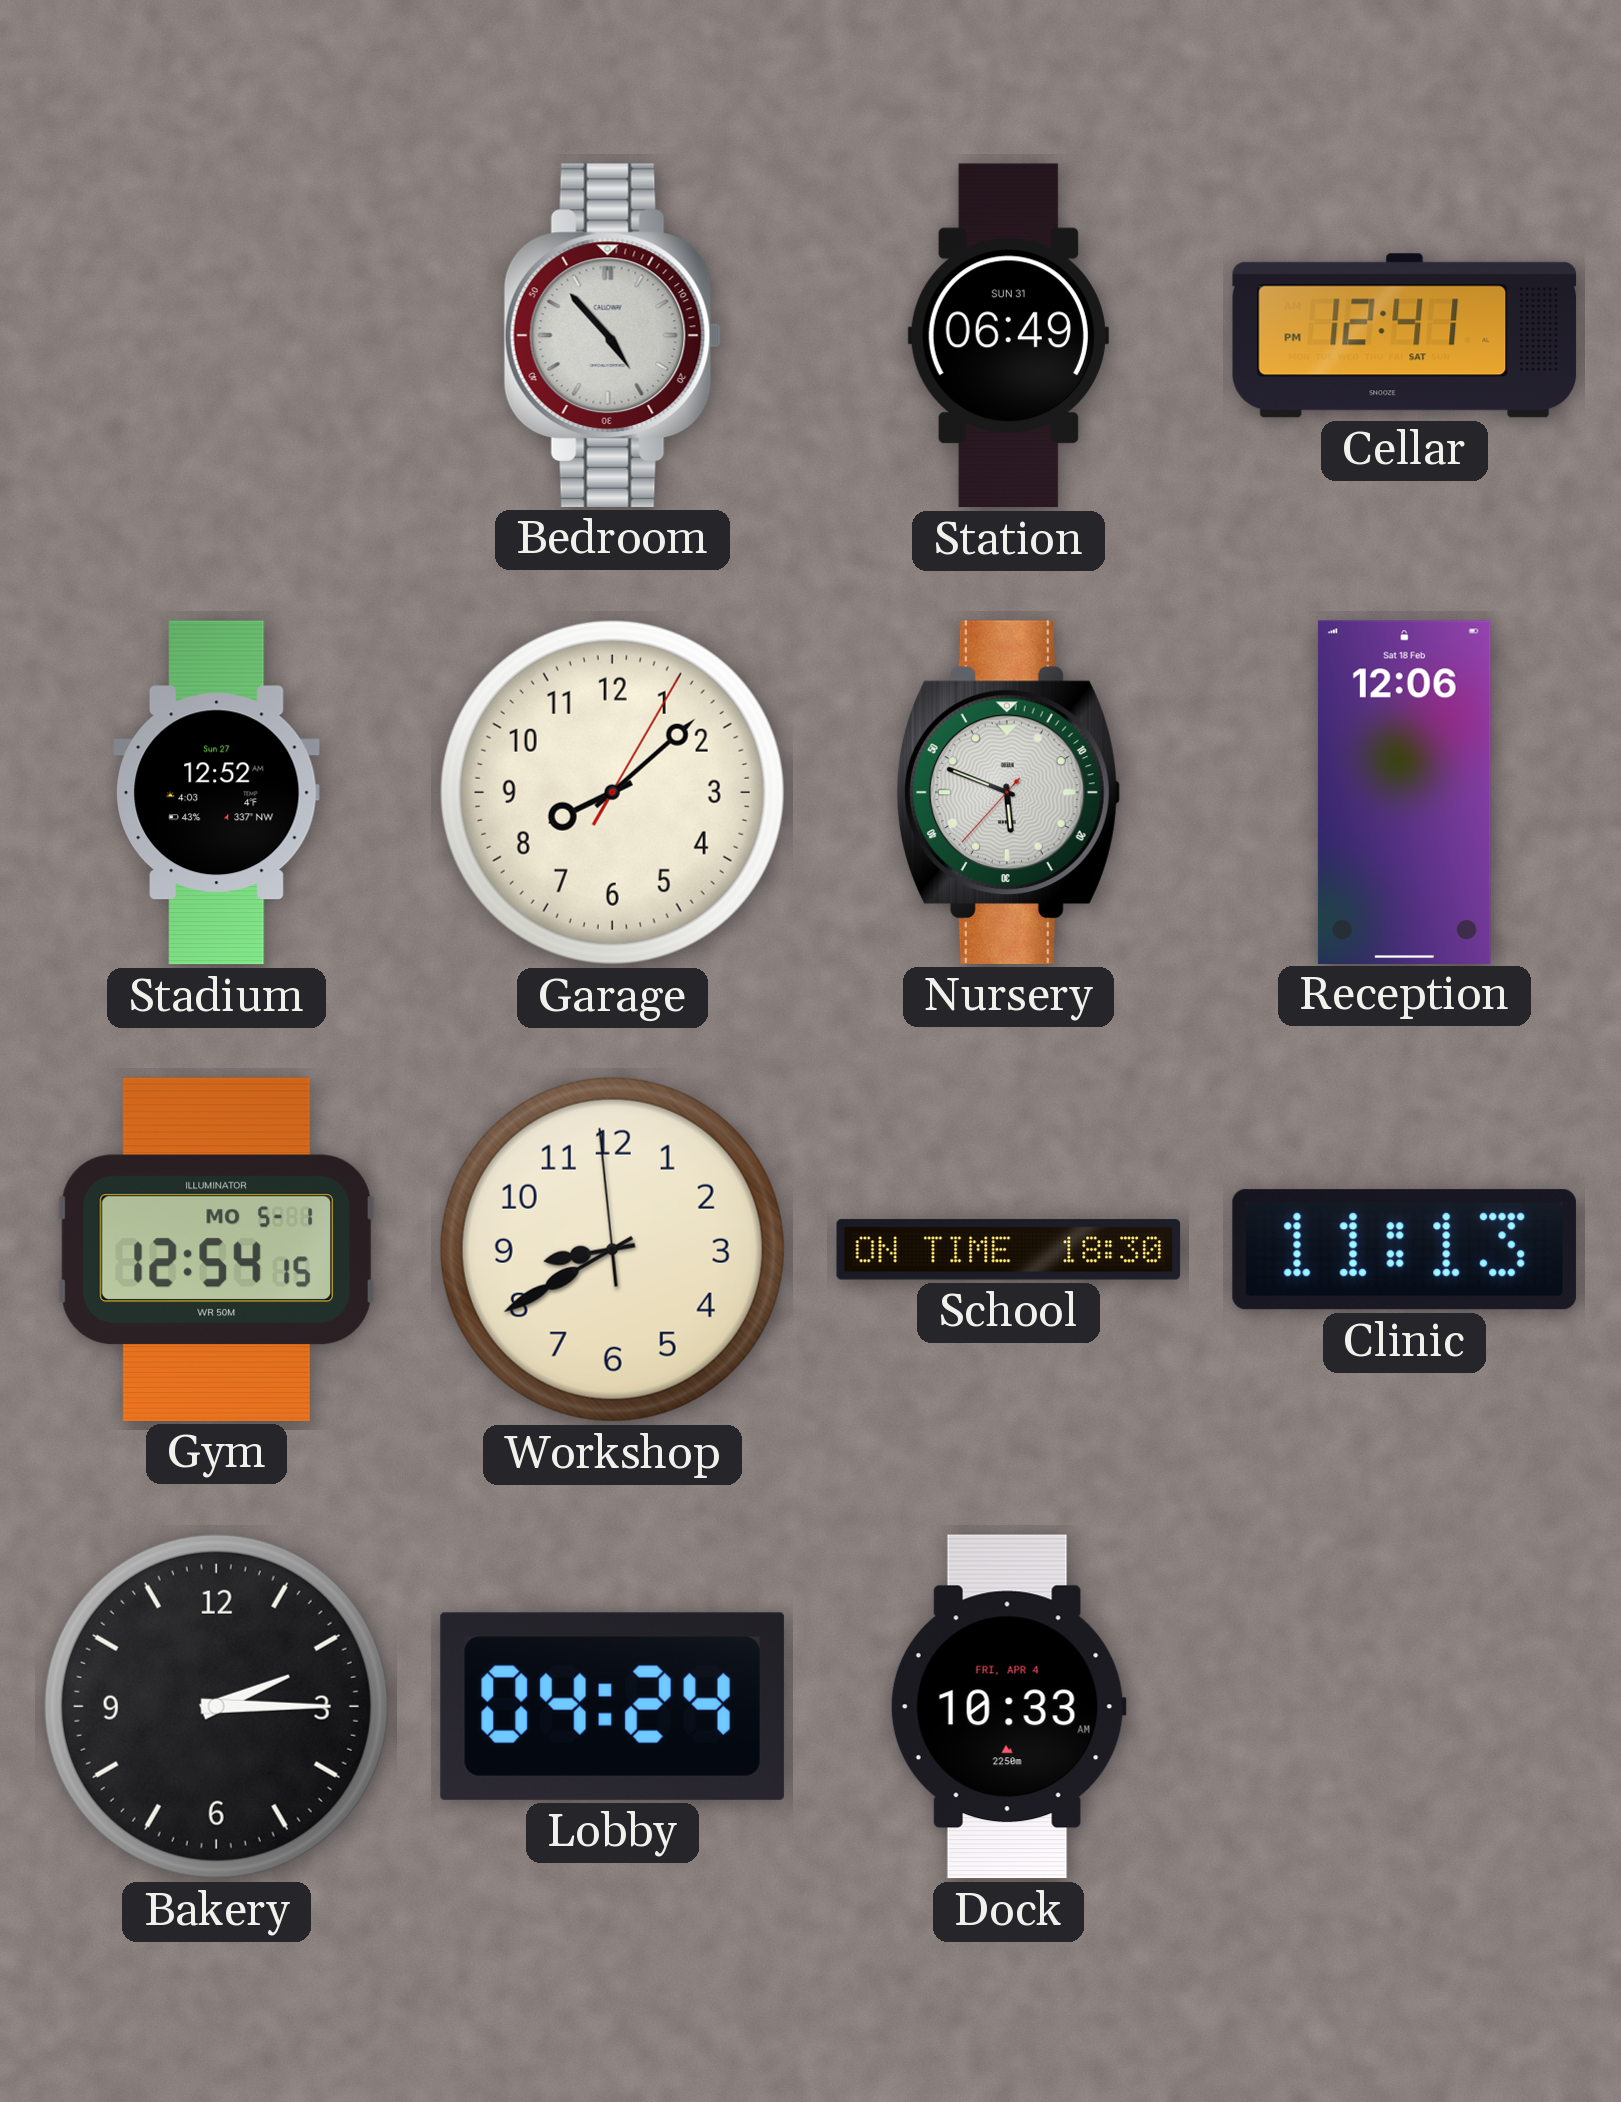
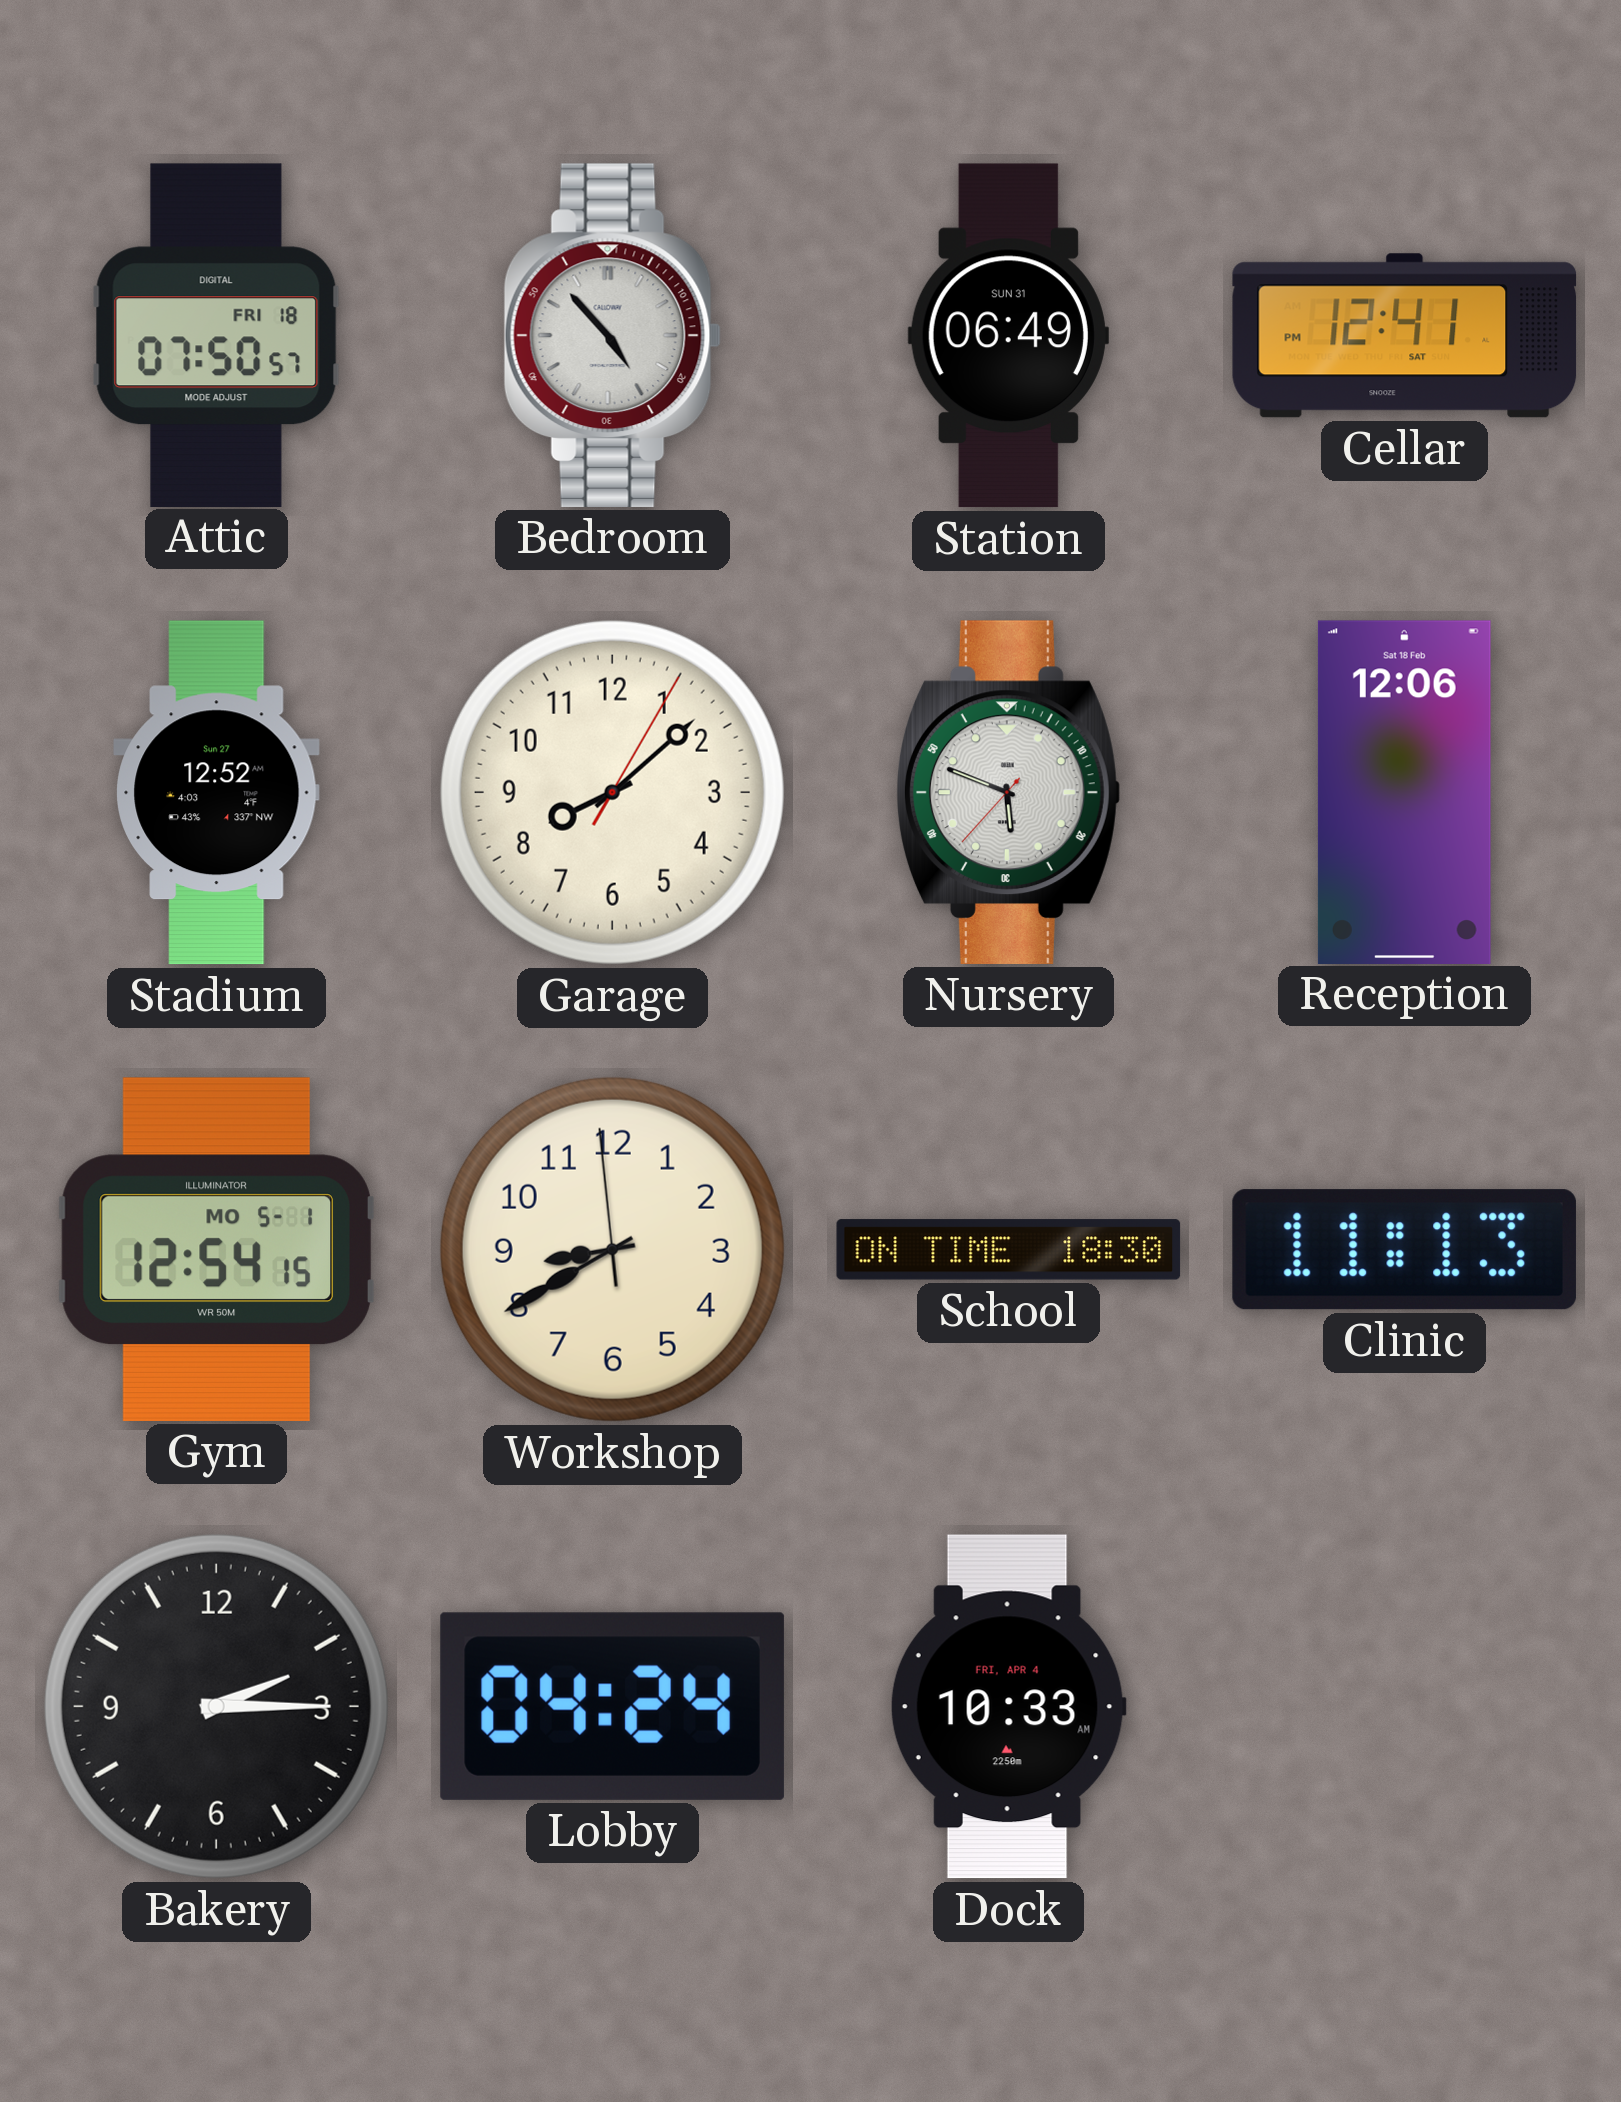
Attic: none -> 07:50
